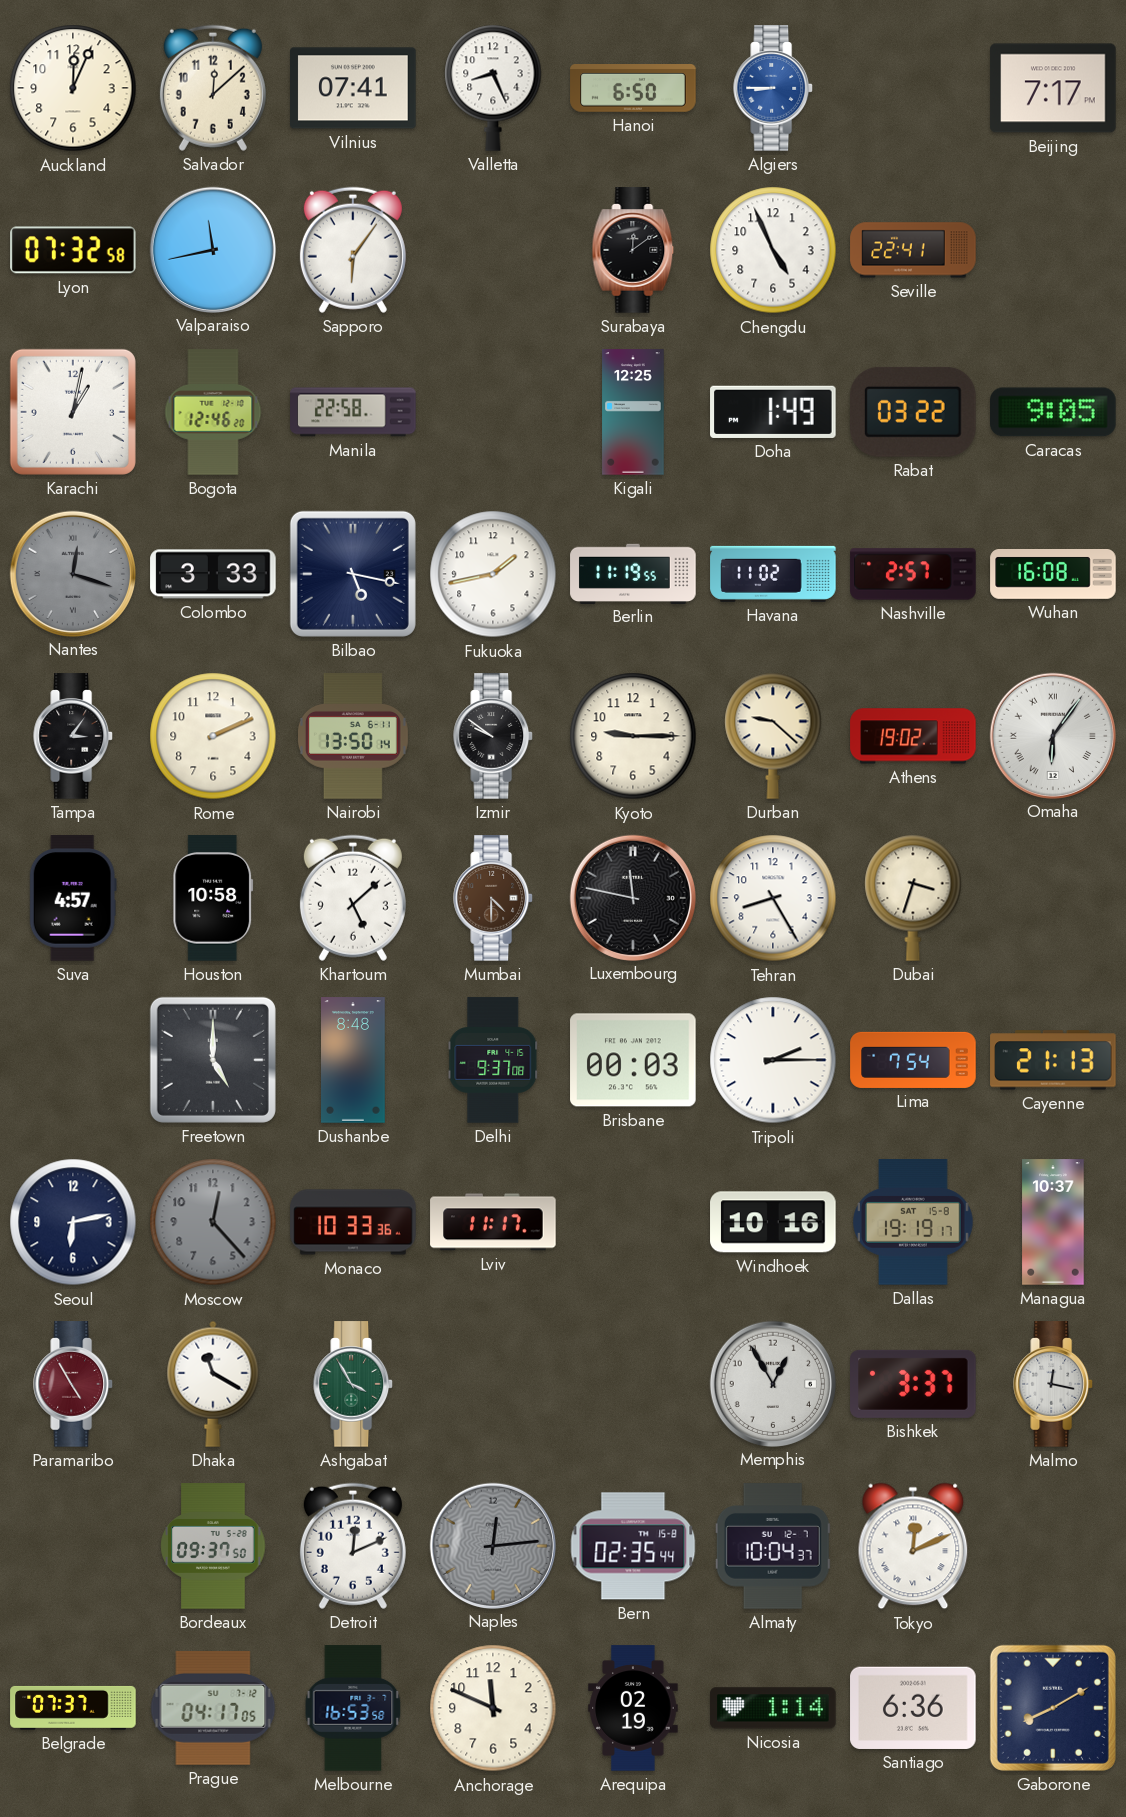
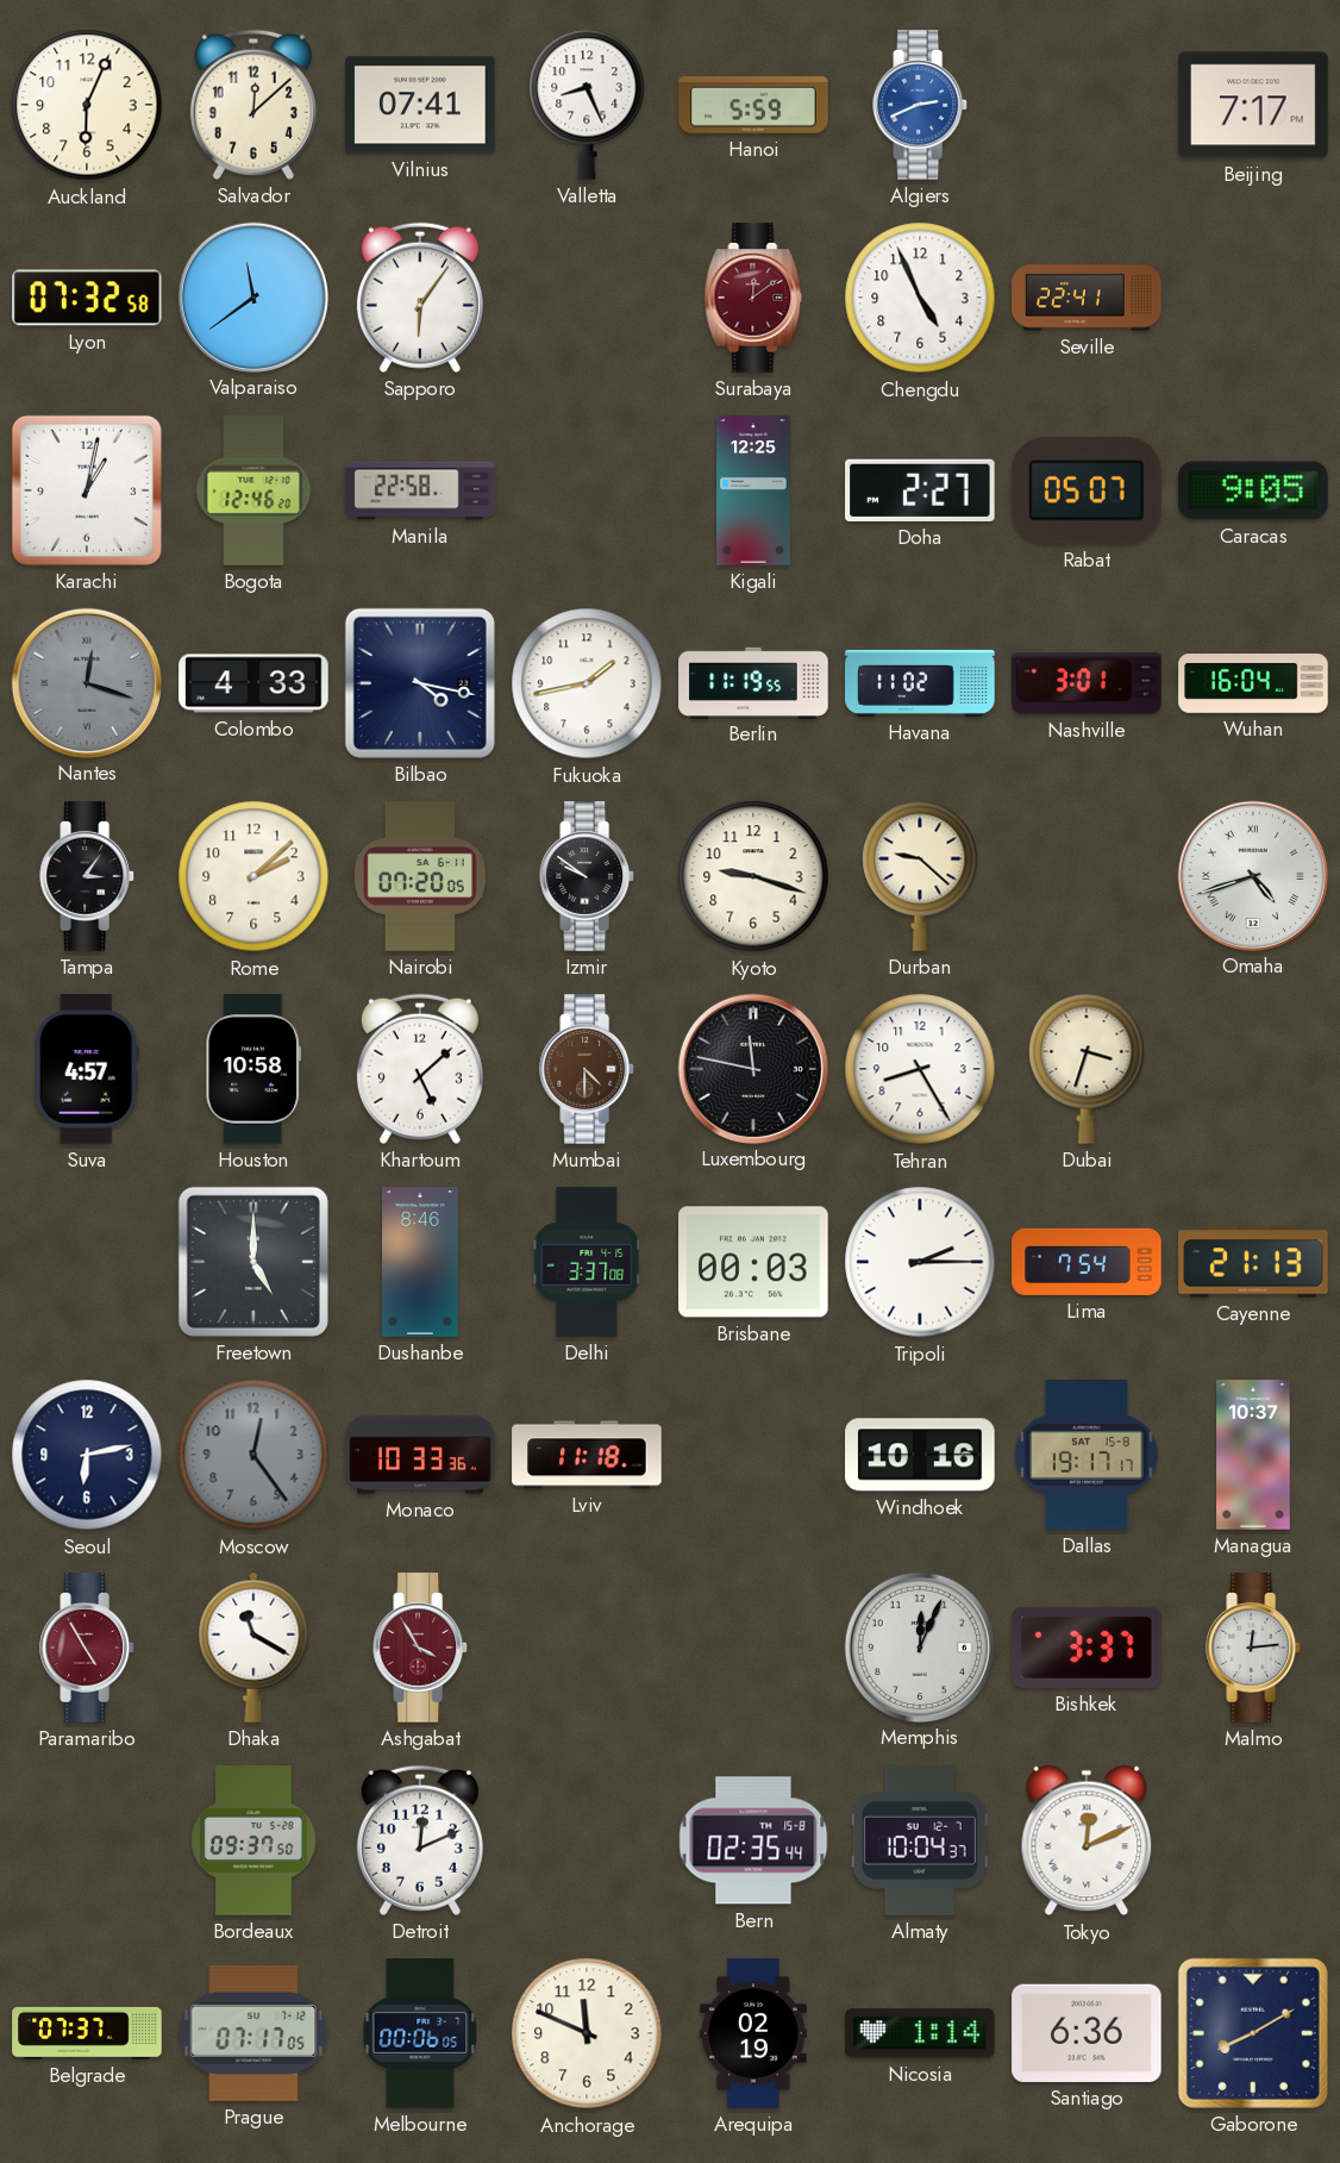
Auckland: 12:04 -> 6:04
Hanoi: 6:50 -> 5:59
Algiers: 8:45 -> 2:41
Valparaiso: 11:43 -> 11:39
Surabaya dial: black -> burgundy
Doha: 1:49 -> 2:27
Rabat: 03:22 -> 05:07
Colombo: 3:33 -> 4:33
Bilbao: 5:17 -> 4:17
Nashville: 2:57 -> 3:01
Wuhan: 16:08 -> 16:04
Rome: 2:11 -> 2:08
Nairobi: 13:50 -> 07:20
Kyoto: 9:15 -> 9:18
Athens: 19:02 -> none
Omaha: 6:06 -> 4:42
Dushanbe: 8:48 -> 8:46
Delhi: 9:37 -> 3:37
Moscow: 12:23 -> 12:24
Lviv: 11:17 -> 11:18
Dallas: 19:19 -> 19:17
Ashgabat dial: green -> burgundy
Memphis: 12:55 -> 12:04
Malmo: 12:17 -> 12:14
Naples: 12:14 -> none
Prague: 04:17 -> 07:17
Melbourne: 16:53 -> 00:06
